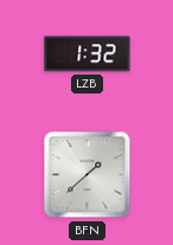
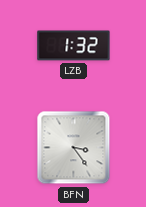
BFN: 1:38 -> 3:24
